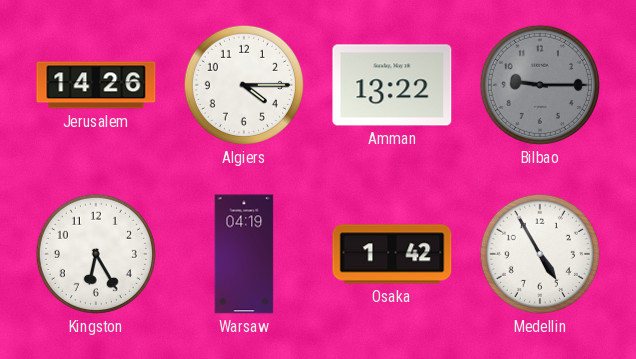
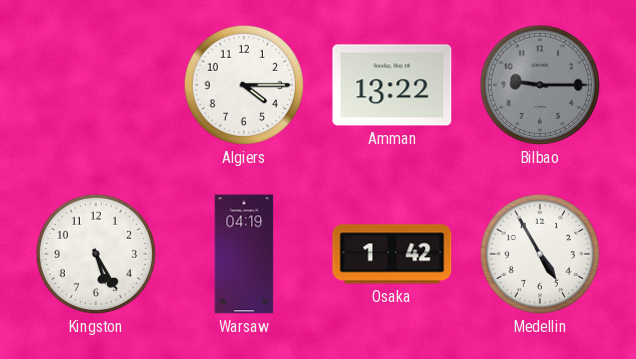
Jerusalem: 14:26 -> none
Kingston: 6:25 -> 5:25
